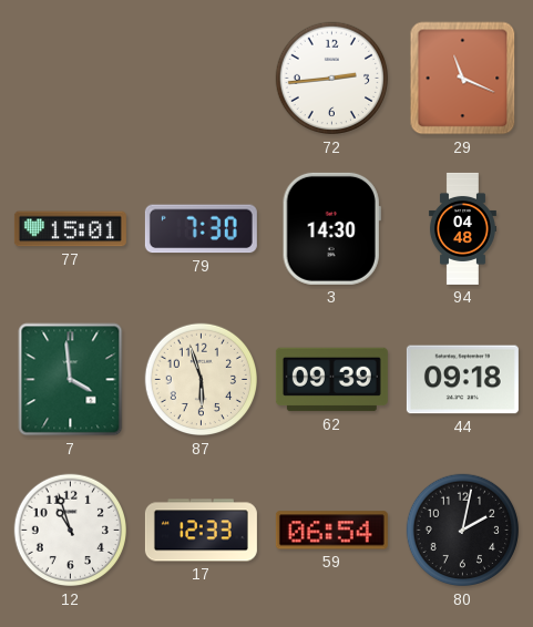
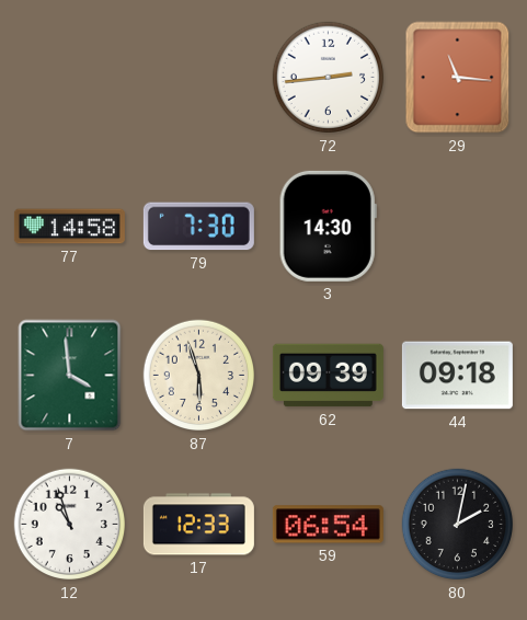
29: 11:19 -> 11:16
77: 15:01 -> 14:58
94: 04:48 -> none
